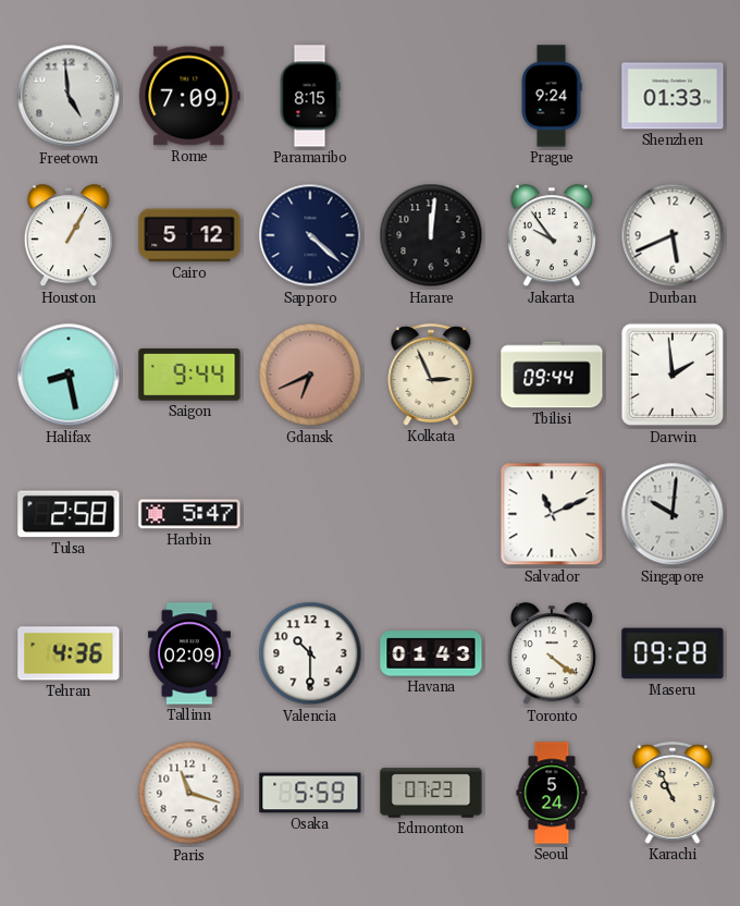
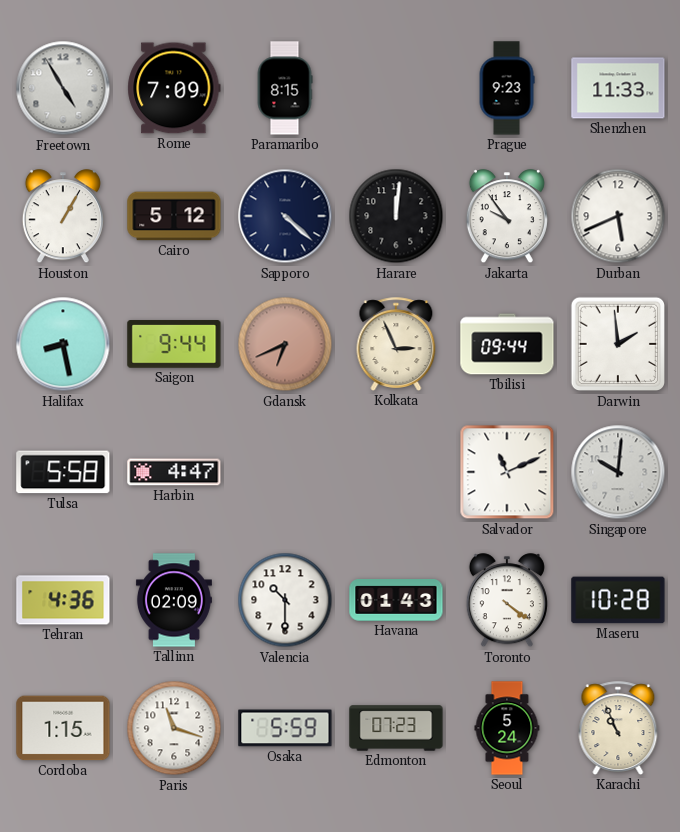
Freetown: 4:59 -> 4:55
Prague: 9:24 -> 9:23
Shenzhen: 01:33 -> 11:33
Tulsa: 2:58 -> 5:58
Harbin: 5:47 -> 4:47
Maseru: 09:28 -> 10:28
Cordoba: none -> 1:15
